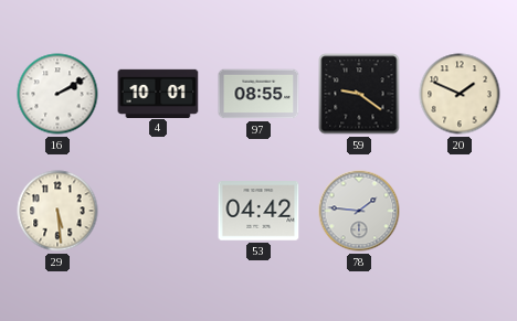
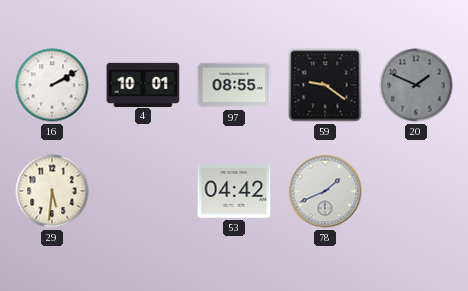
20 dial: cream -> grey
29: 5:29 -> 5:31
78: 1:46 -> 1:41
